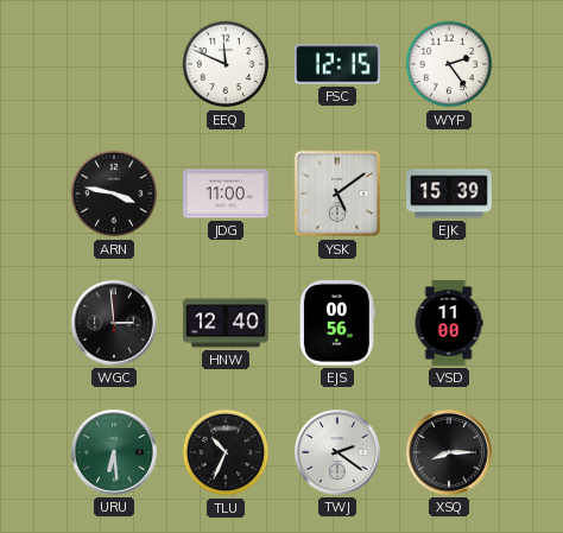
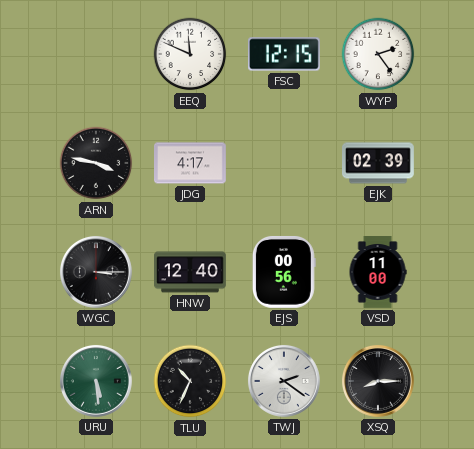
JDG: 11:00 -> 4:17
YSK: 5:09 -> none
EJK: 15:39 -> 02:39
WGC: 2:59 -> 3:15
URU: 6:29 -> 5:29
